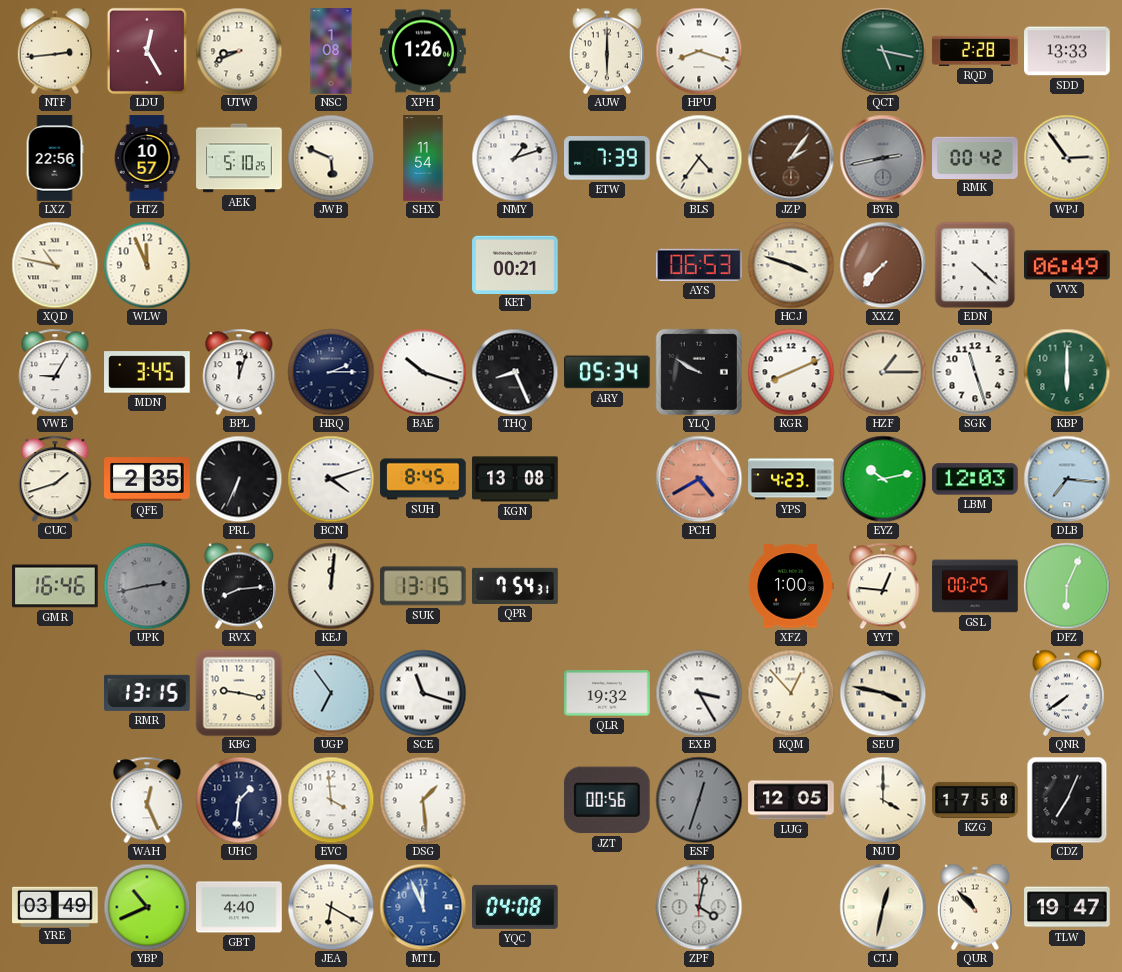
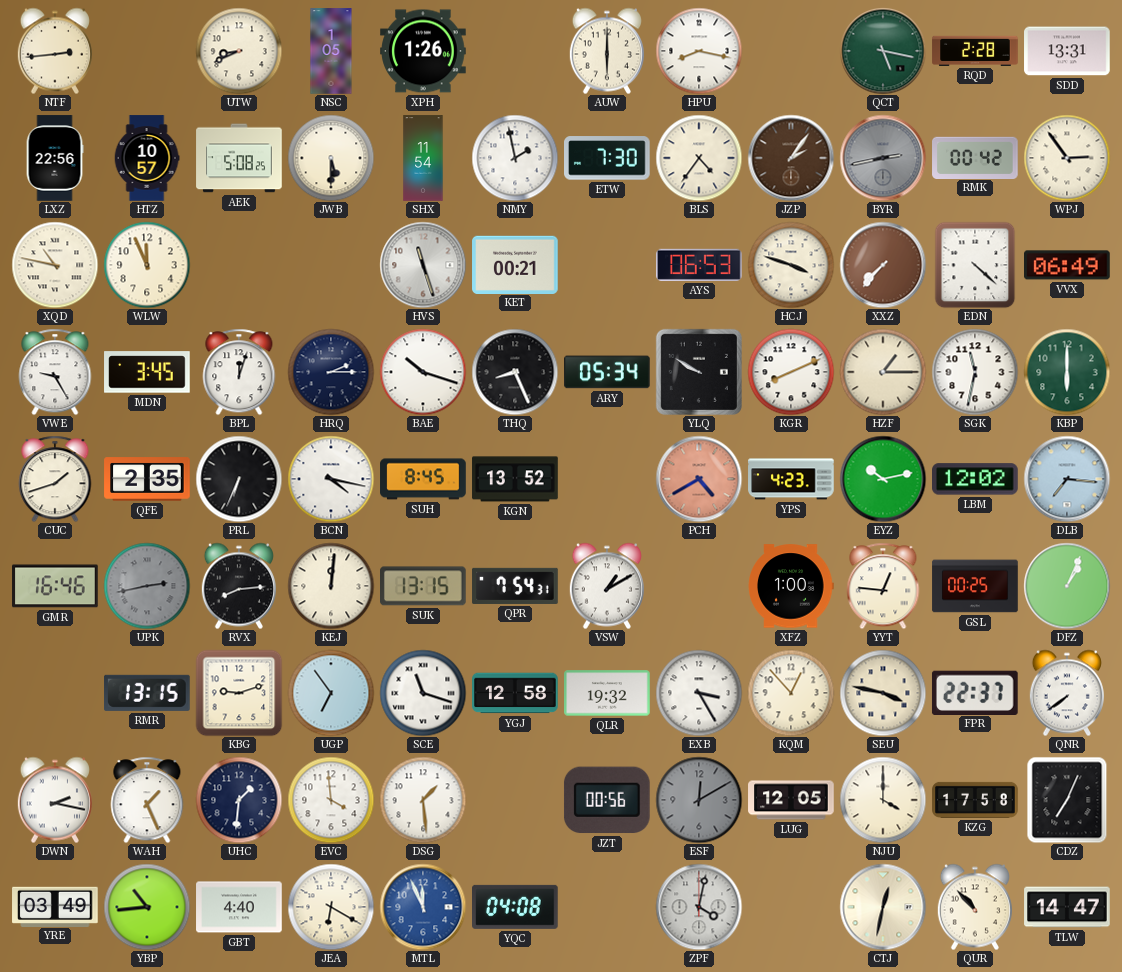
LDU: 12:25 -> none
NSC: 1:08 -> 1:05
HPU: 8:18 -> 8:17
SDD: 13:33 -> 13:31
AEK: 5:10 -> 5:08
JWB: 5:49 -> 5:30
NMY: 1:12 -> 1:58
ETW: 7:39 -> 7:30
HVS: none -> 11:27
VWE: 9:05 -> 9:25
SGK: 11:27 -> 11:32
BCN: 4:12 -> 4:17
KGN: 13:08 -> 13:52
LBM: 12:03 -> 12:02
VSW: none -> 1:10
DFZ: 6:04 -> 1:04
KBG: 9:17 -> 9:12
YGJ: none -> 12:58
FPR: none -> 22:37
DWN: none -> 2:17
WAH: 12:26 -> 1:26
ESF: 12:33 -> 12:10
YBP: 10:41 -> 10:44
TLW: 19:47 -> 14:47
